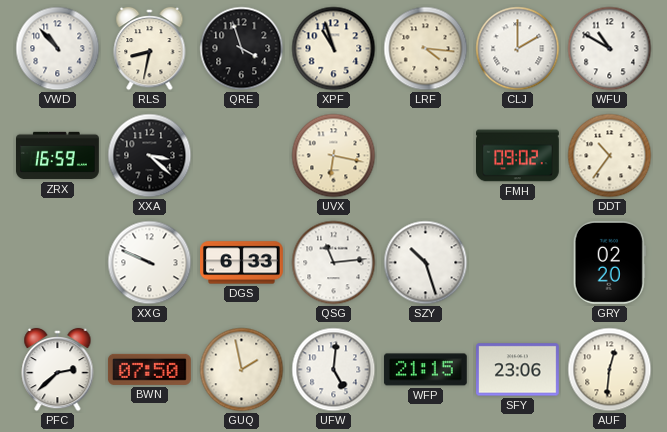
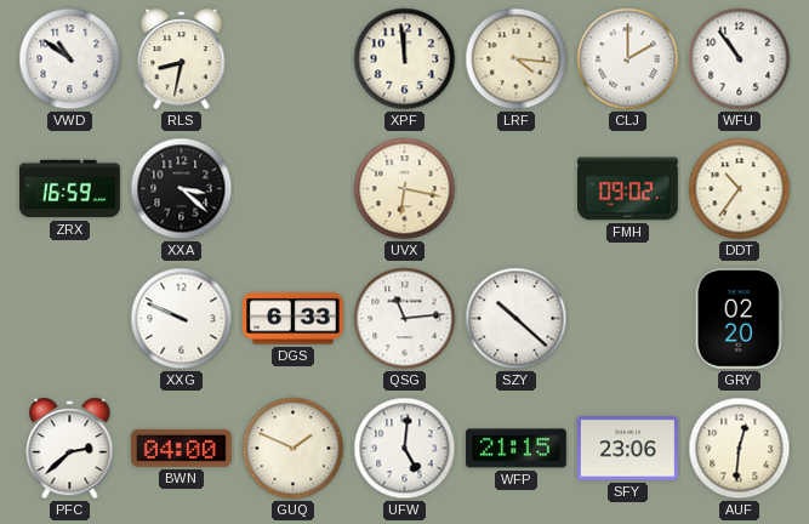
VWD: 10:53 -> 10:51
QRE: 3:57 -> none
XPF: 10:57 -> 11:59
WFU: 10:50 -> 10:54
SZY: 10:27 -> 10:22
BWN: 07:50 -> 04:00
GUQ: 1:58 -> 1:49
